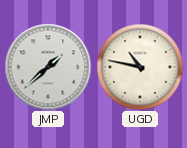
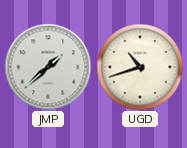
UGD: 10:47 -> 10:42
